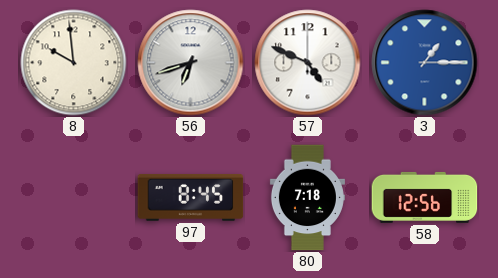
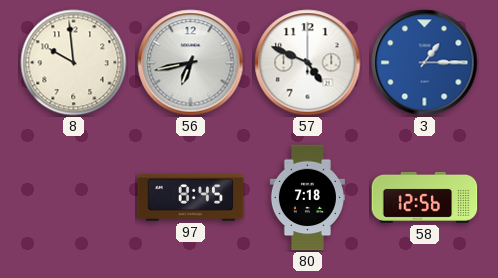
56: 6:42 -> 6:43
